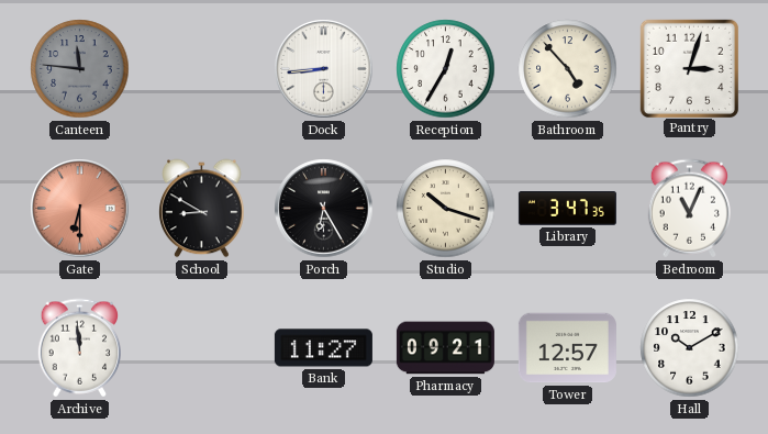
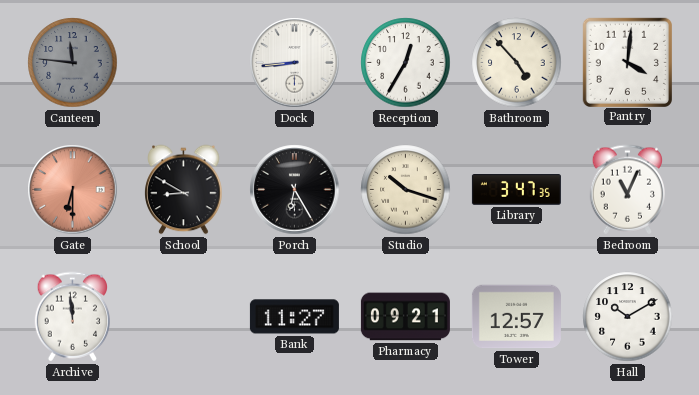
Pantry: 3:03 -> 4:01
